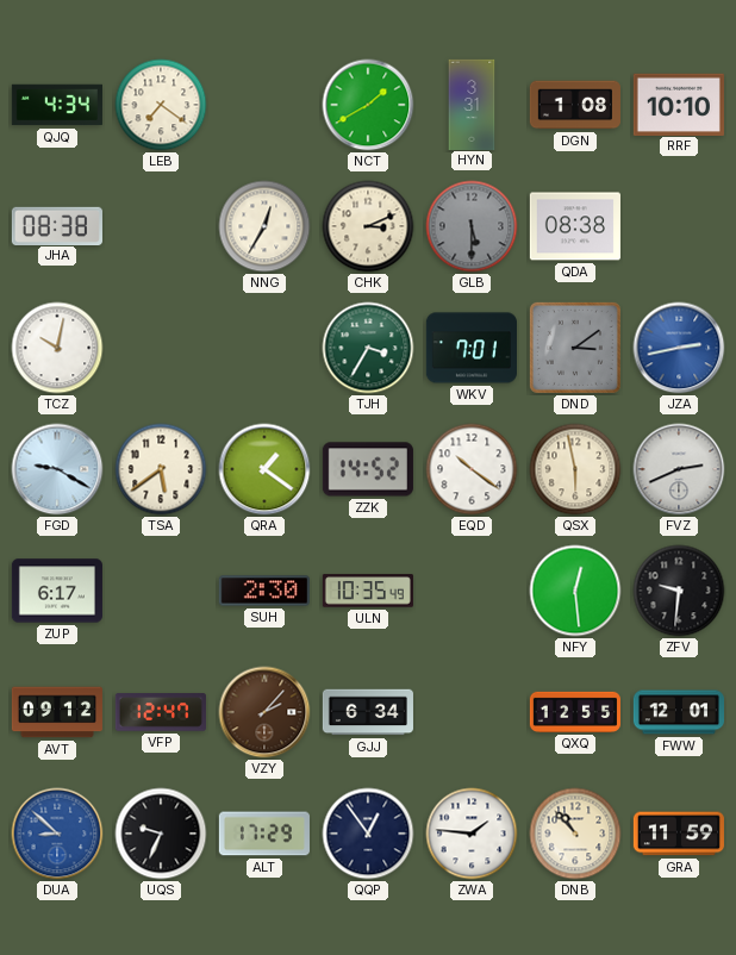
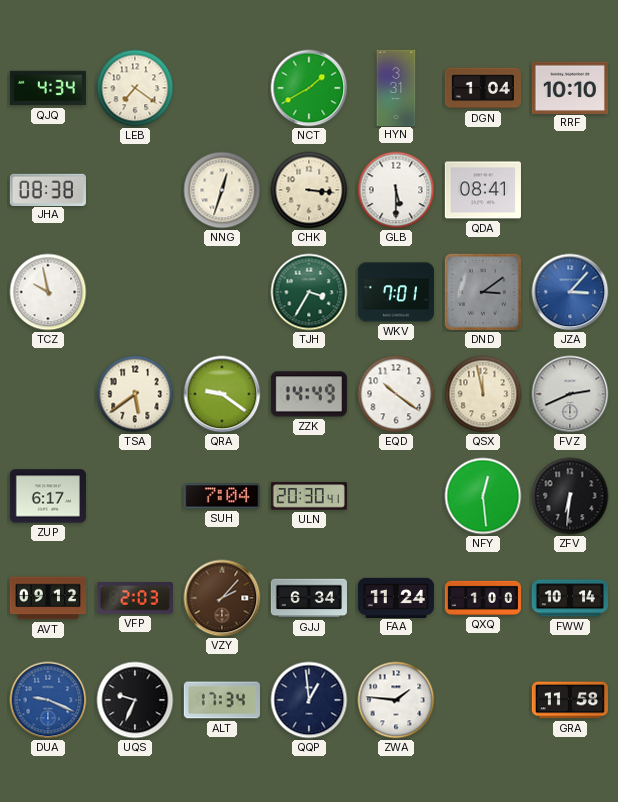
DGN: 1:08 -> 1:04
NNG: 12:35 -> 12:33
CHK: 3:11 -> 3:16
GLB dial: grey -> white
QDA: 08:38 -> 08:41
TCZ: 10:02 -> 9:58
JZA: 2:43 -> 3:07
FGD: 9:20 -> none
QRA: 1:21 -> 9:21
ZZK: 14:52 -> 14:49
QSX: 5:58 -> 11:58
SUH: 2:30 -> 7:04
ULN: 10:35 -> 20:30
ZFV: 9:31 -> 6:31
VFP: 12:47 -> 2:03
FAA: none -> 11:24
QXQ: 12:55 -> 1:00
FWW: 12:01 -> 10:14
DUA: 8:52 -> 9:19
ALT: 17:29 -> 17:34
QQP: 12:54 -> 12:59
DNB: 10:53 -> none
GRA: 11:59 -> 11:58
